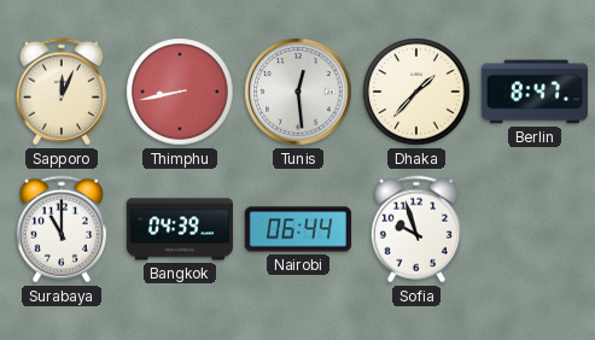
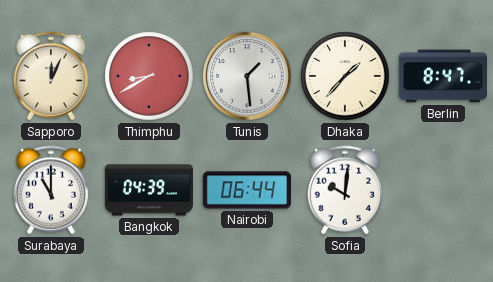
Thimphu: 8:43 -> 8:40
Tunis: 12:29 -> 1:29
Sofia: 9:57 -> 10:01
